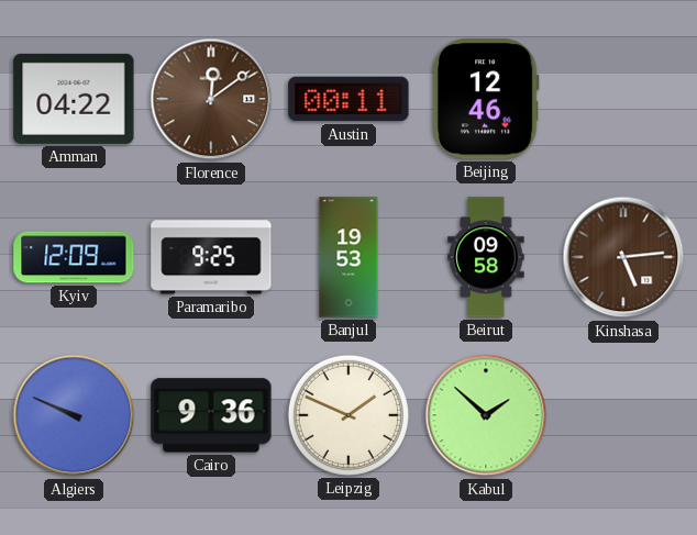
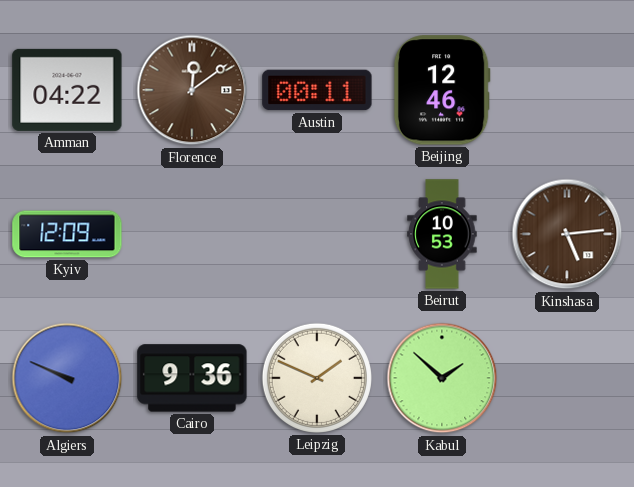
Paramaribo: 9:25 -> none
Banjul: 19:53 -> none
Beirut: 09:58 -> 10:53
